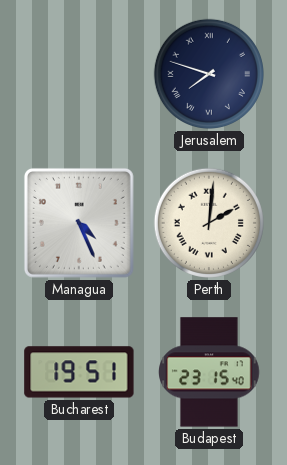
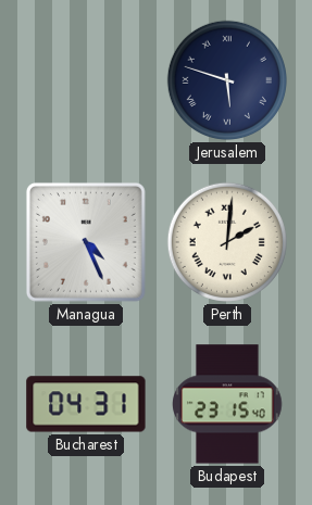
Jerusalem: 7:48 -> 5:48
Bucharest: 19:51 -> 04:31
